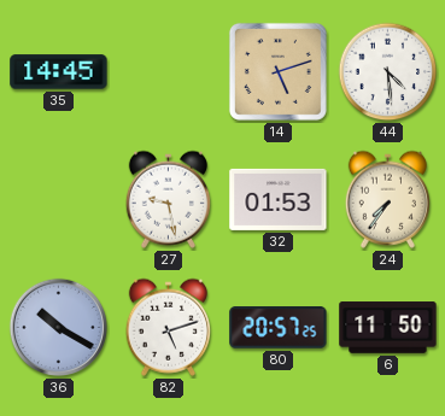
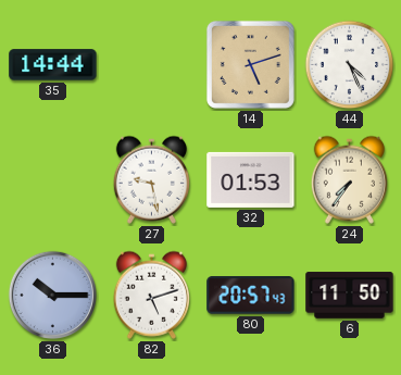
35: 14:45 -> 14:44
44: 4:29 -> 4:26
36: 10:20 -> 10:15
80: 20:57:25 -> 20:57:43
